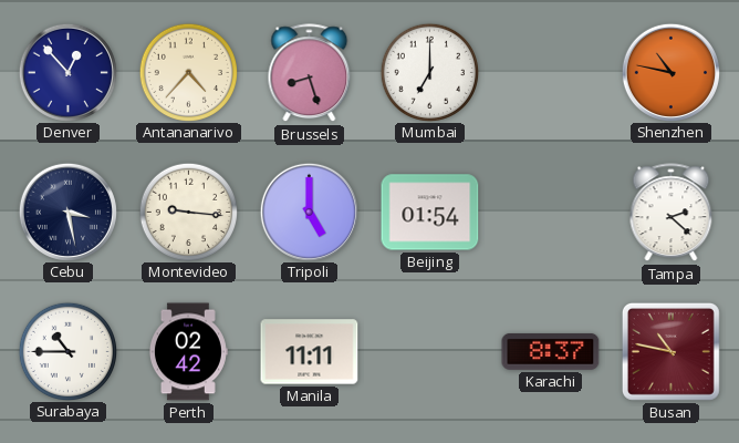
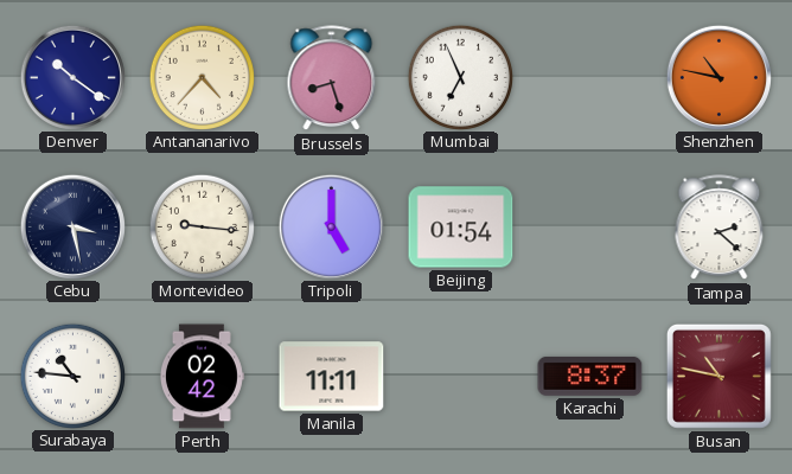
Denver: 12:53 -> 10:21
Mumbai: 7:00 -> 6:56
Surabaya: 10:45 -> 10:46
